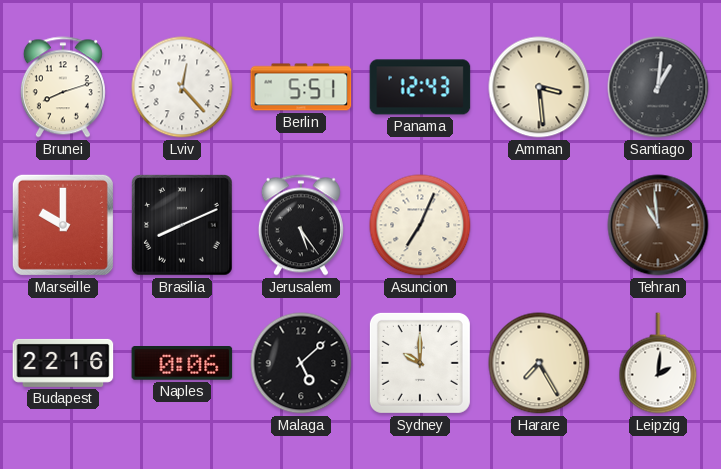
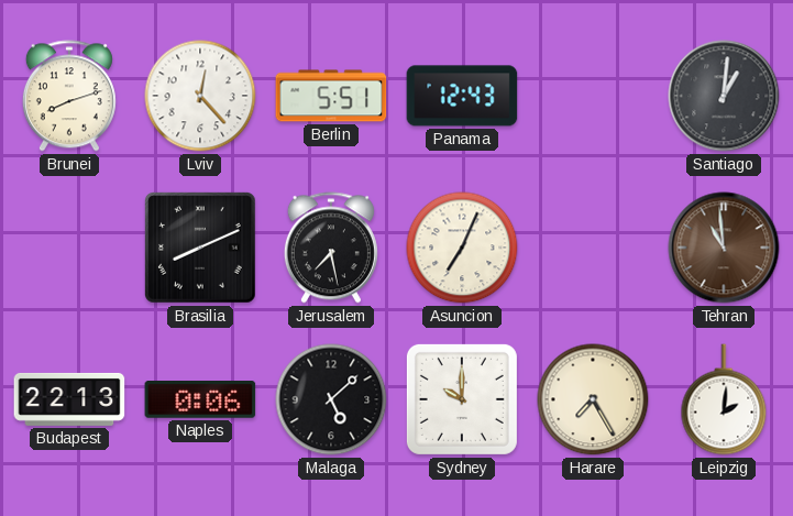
Amman: 3:29 -> none
Marseille: 10:00 -> none
Jerusalem: 5:24 -> 7:28
Budapest: 22:16 -> 22:13
